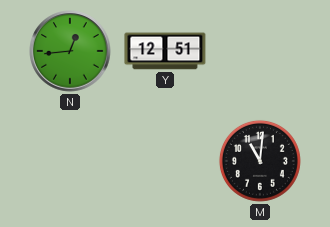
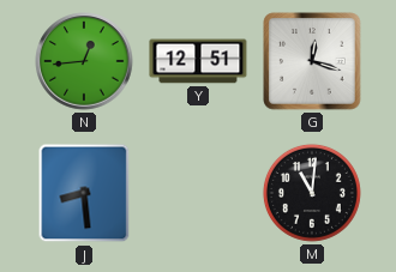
G: none -> 12:18
J: none -> 8:29
